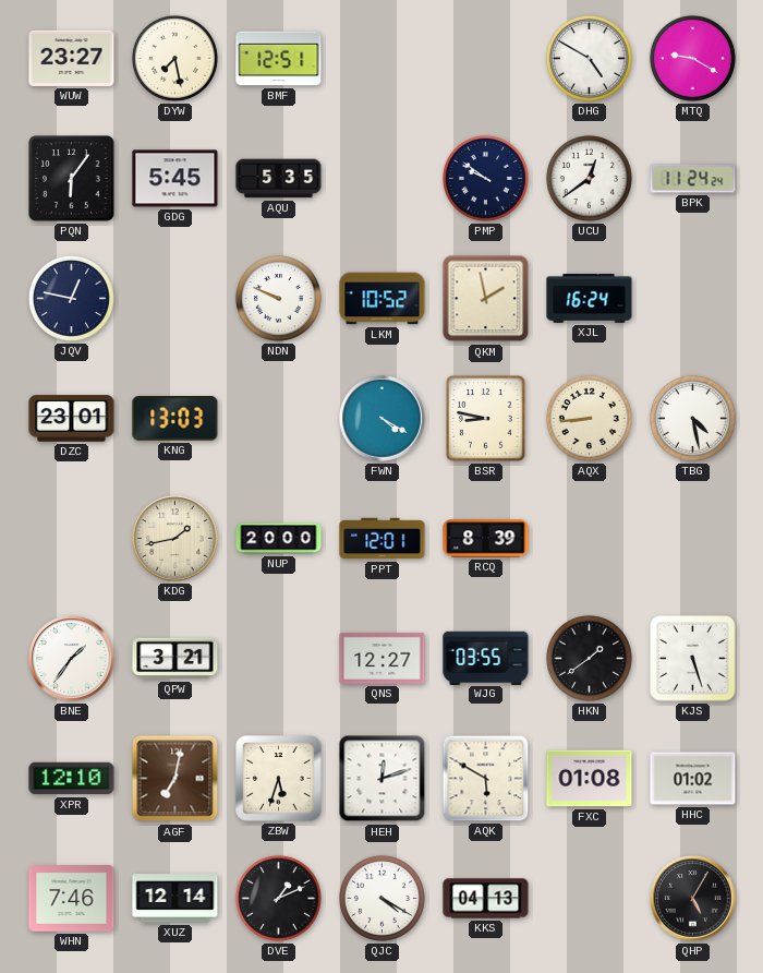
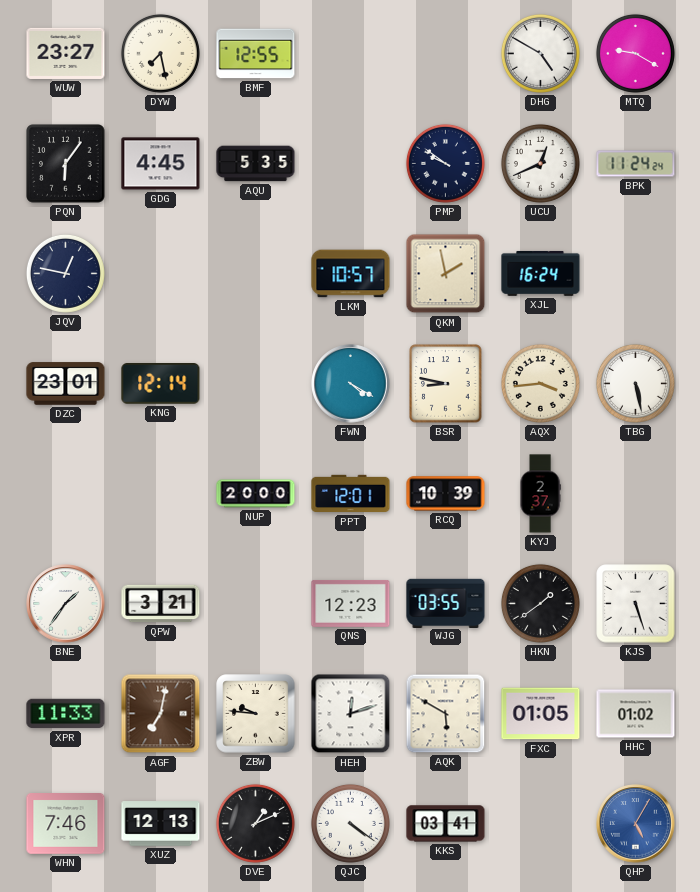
BMF: 12:51 -> 12:55
GDG: 5:45 -> 4:45
UCU: 12:39 -> 12:41
NDN: 9:49 -> none
LKM: 10:52 -> 10:57
KNG: 13:03 -> 12:14
AQX: 8:44 -> 3:44
TBG: 4:28 -> 5:28
KDG: 1:43 -> none
RCQ: 8:39 -> 10:39
KYJ: none -> 2:37
QNS: 12:27 -> 12:23
XPR: 12:10 -> 11:33
ZBW: 5:33 -> 9:46
FXC: 01:08 -> 01:05
XUZ: 12:14 -> 12:13
QJC: 4:20 -> 4:21
KKS: 04:13 -> 03:41
QHP dial: black -> blue
